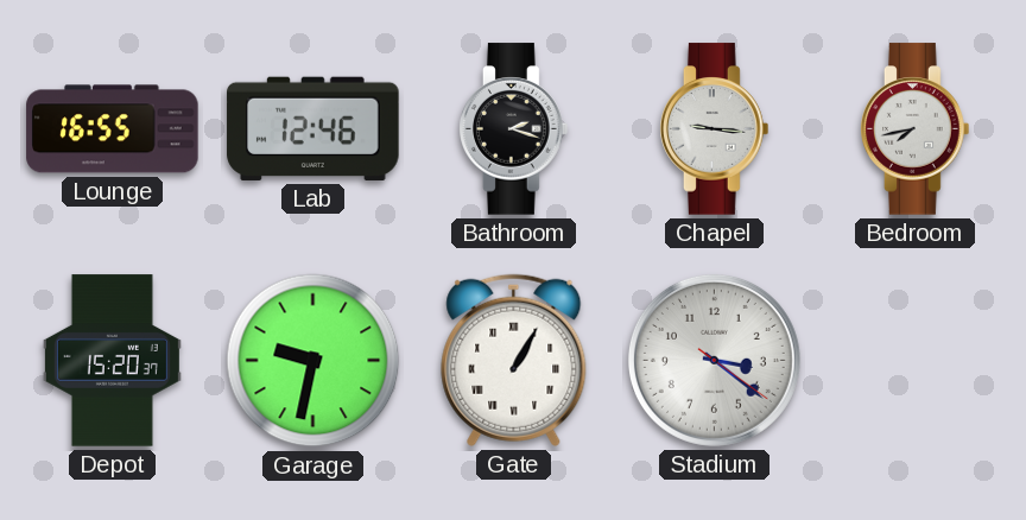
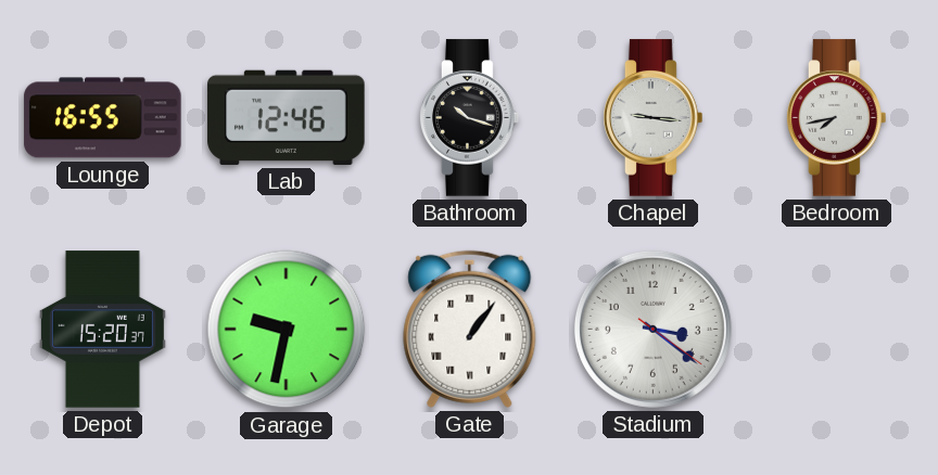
Bathroom: 2:18 -> 10:18
Gate: 1:05 -> 1:06
